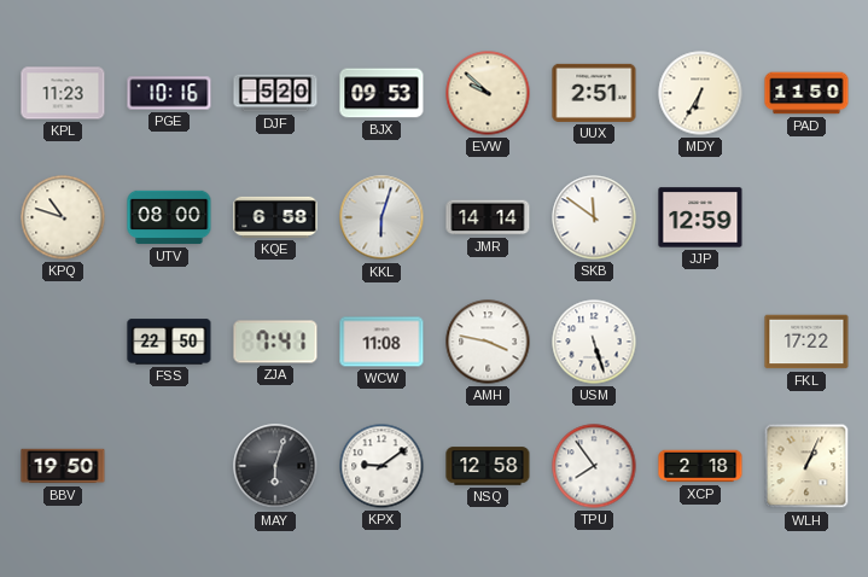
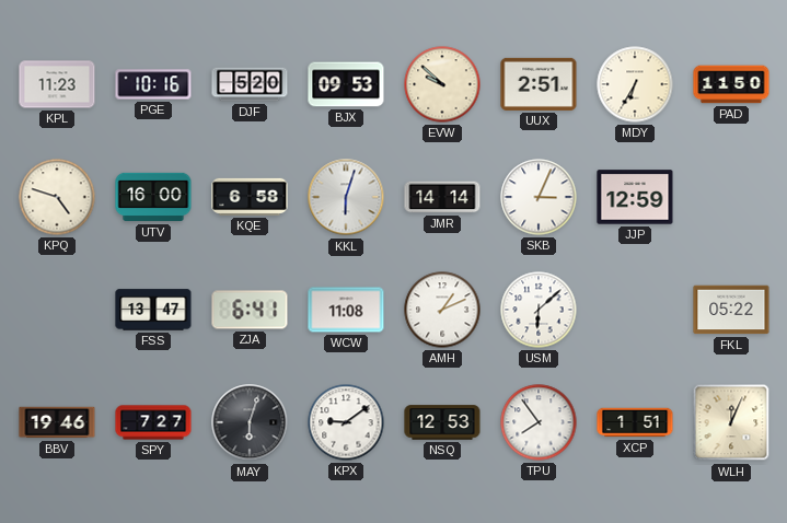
KPQ: 10:48 -> 4:48
UTV: 08:00 -> 16:00
SKB: 11:51 -> 3:04
FSS: 22:50 -> 13:47
ZJA: 7:41 -> 6:41
AMH: 3:47 -> 1:11
USM: 5:27 -> 6:08
FKL: 17:22 -> 05:22
BBV: 19:50 -> 19:46
SPY: none -> 7:27
NSQ: 12:58 -> 12:53
XCP: 2:18 -> 1:51
WLH: 1:04 -> 12:04
